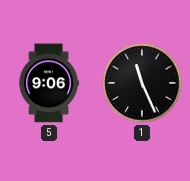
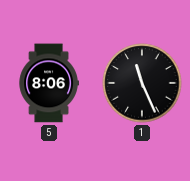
5: 9:06 -> 8:06
